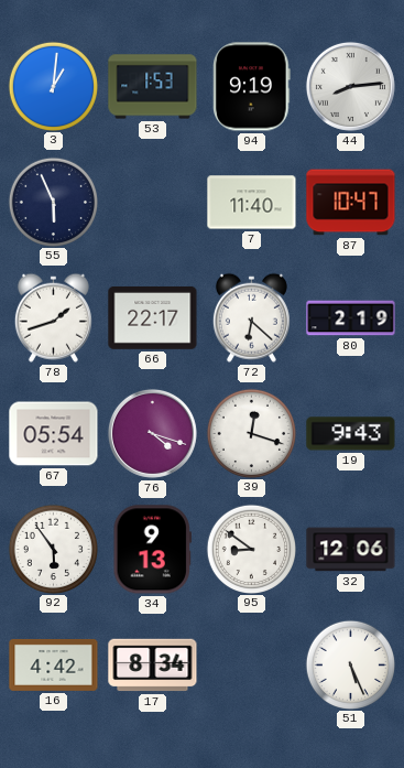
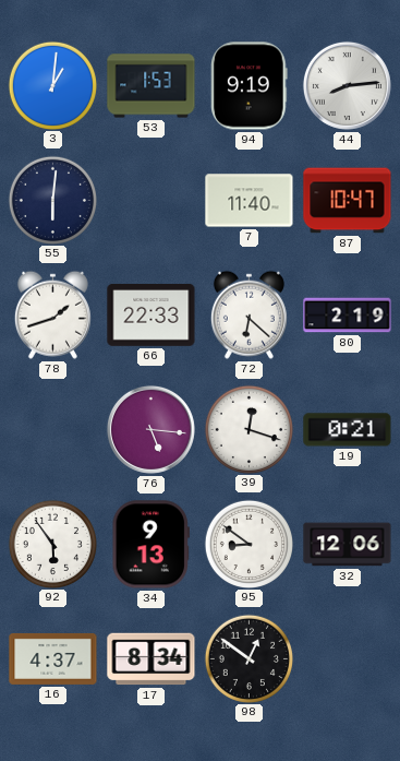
55: 5:56 -> 6:01
66: 22:17 -> 22:33
67: 05:54 -> none
76: 4:18 -> 5:16
19: 9:43 -> 0:21
16: 4:42 -> 4:37
98: none -> 12:51
51: 5:26 -> none
